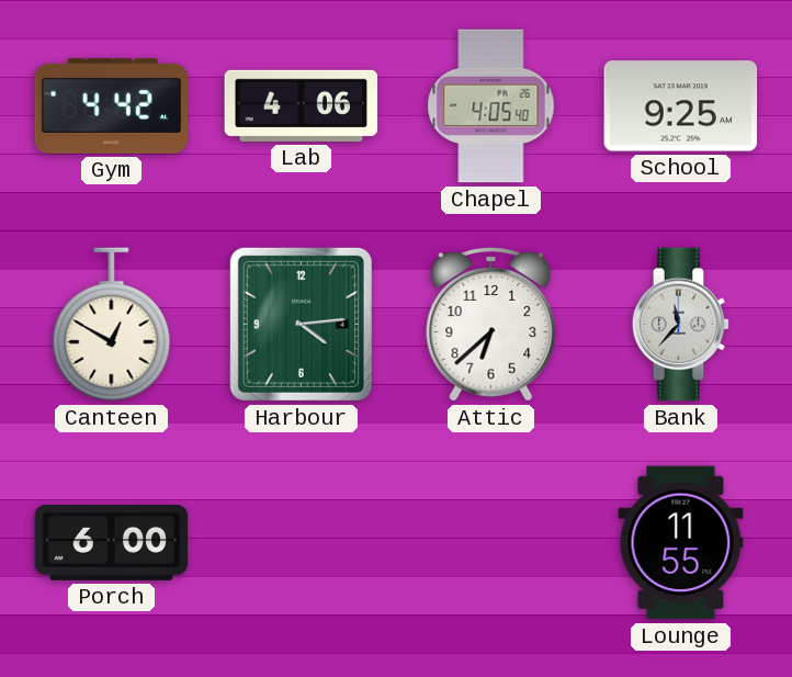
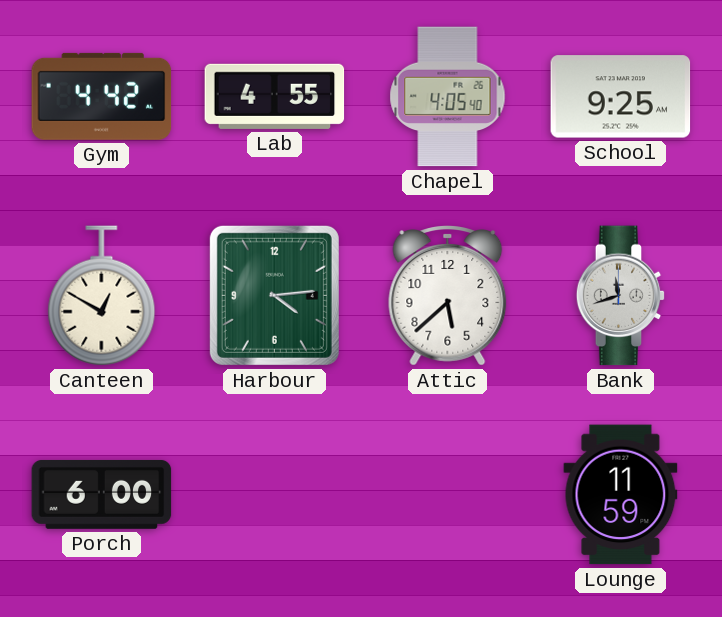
Lab: 4:06 -> 4:55
Attic: 6:38 -> 5:38
Bank: 11:37 -> 11:42
Lounge: 11:55 -> 11:59
